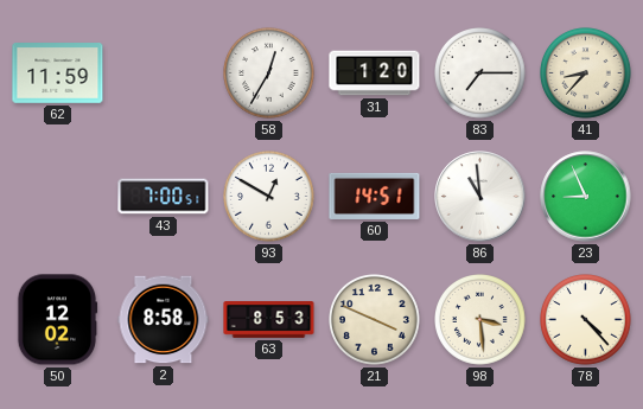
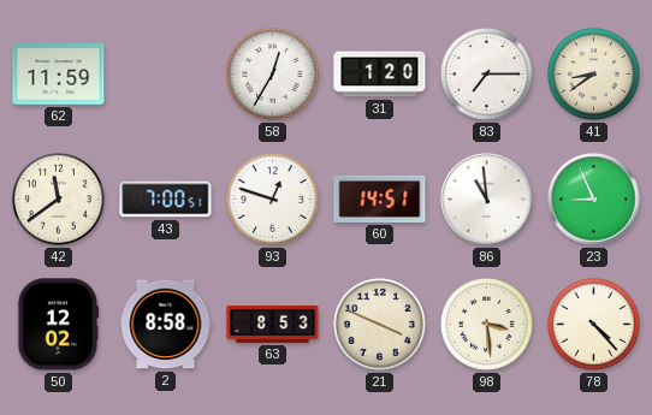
41: 8:37 -> 8:39
42: none -> 11:39
93: 12:50 -> 12:48
